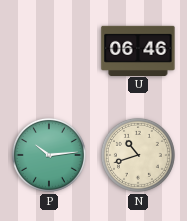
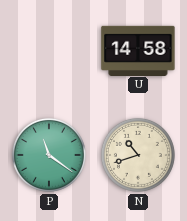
U: 06:46 -> 14:58
P: 10:14 -> 11:21
